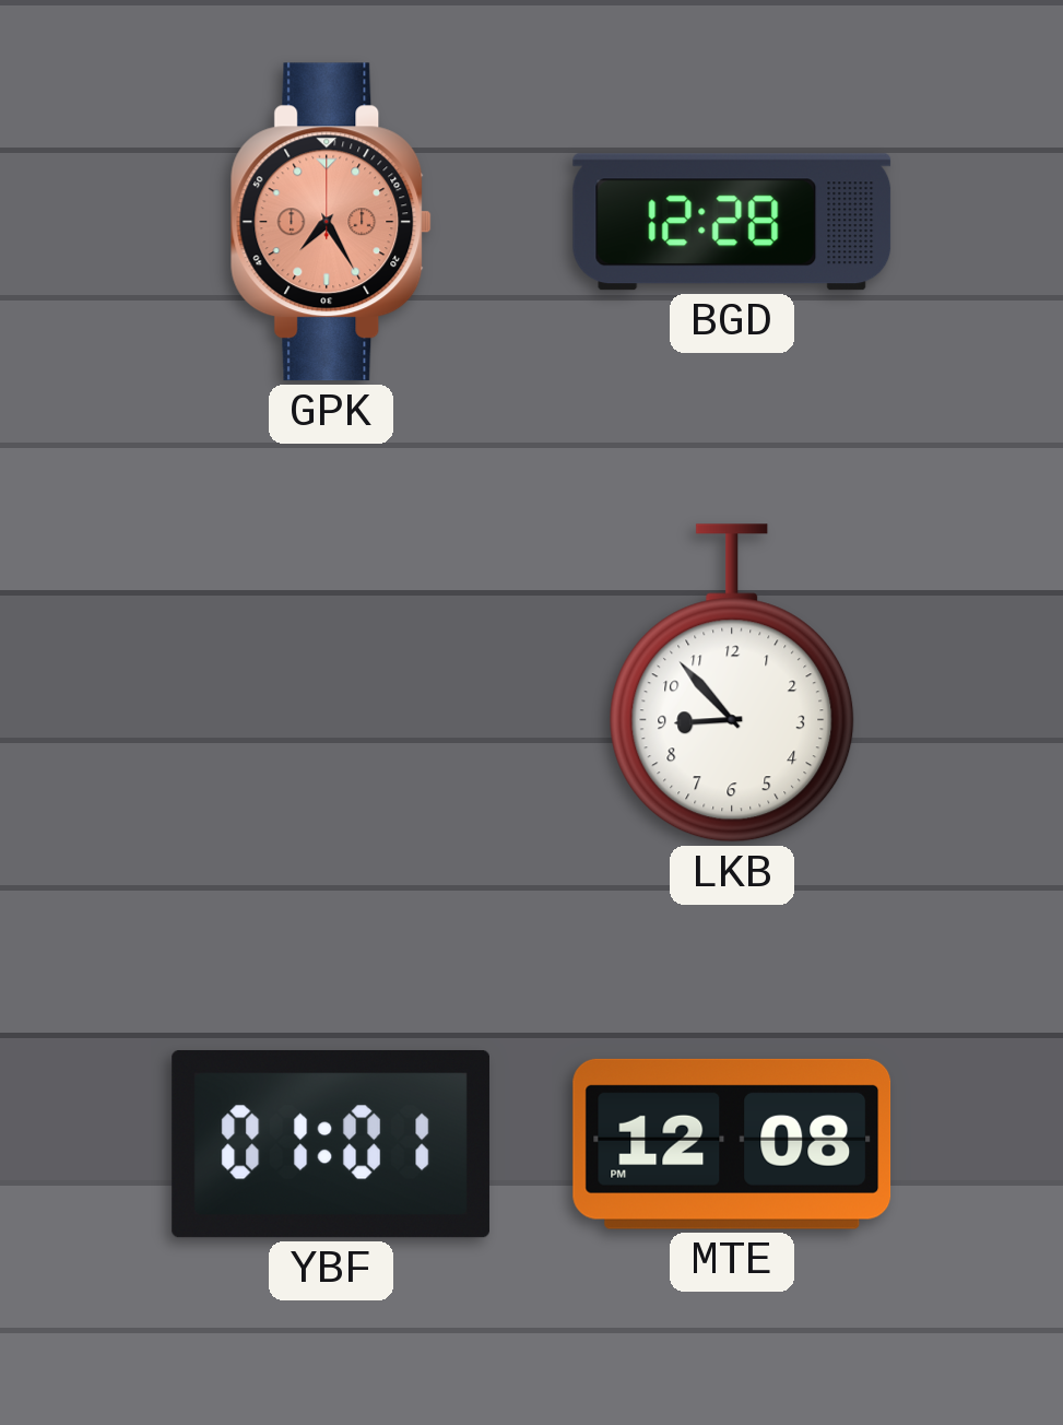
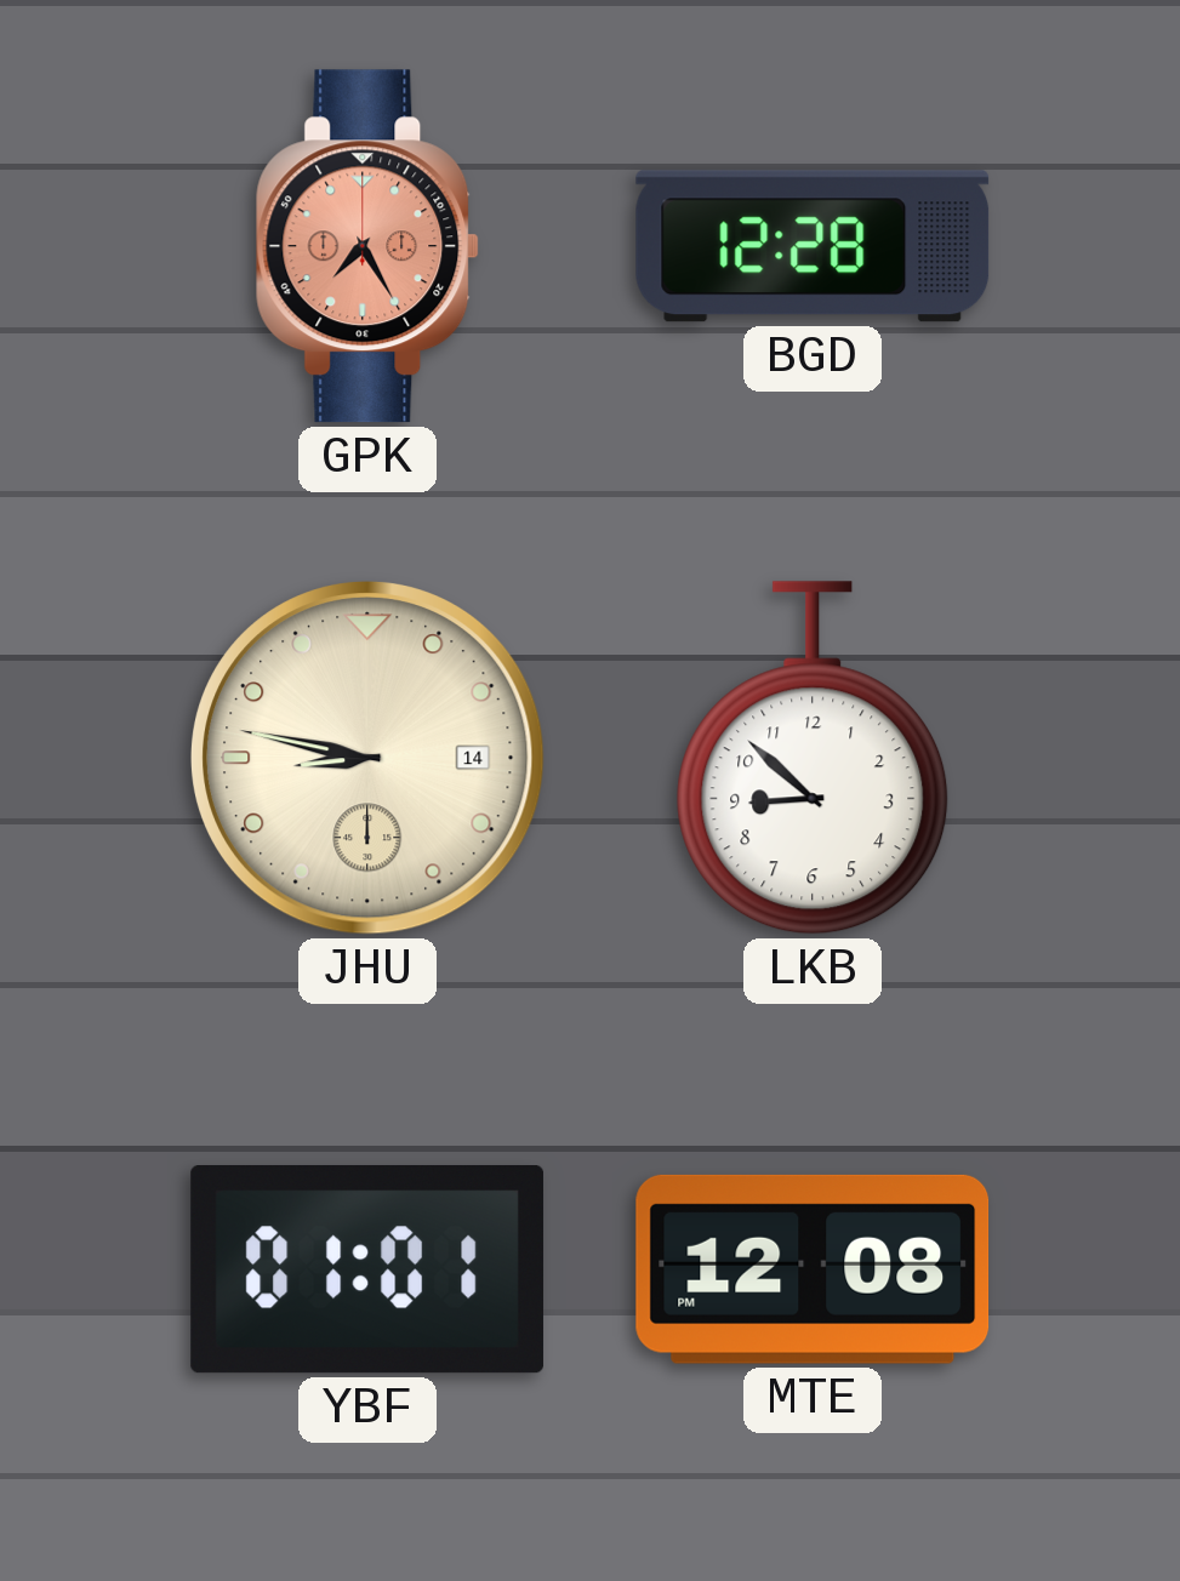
JHU: none -> 8:47
LKB: 8:53 -> 8:52
